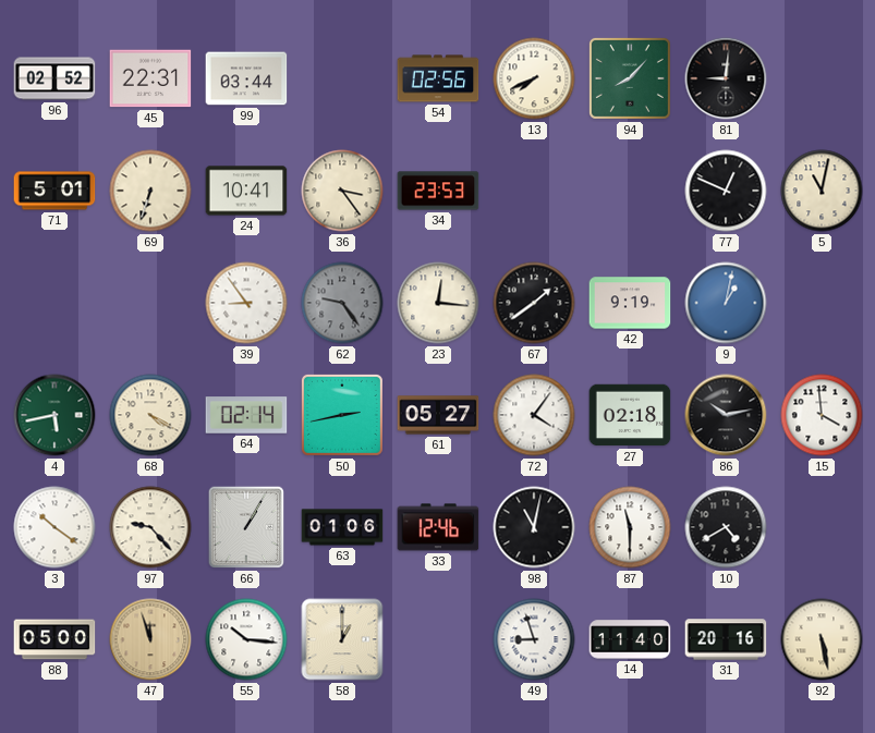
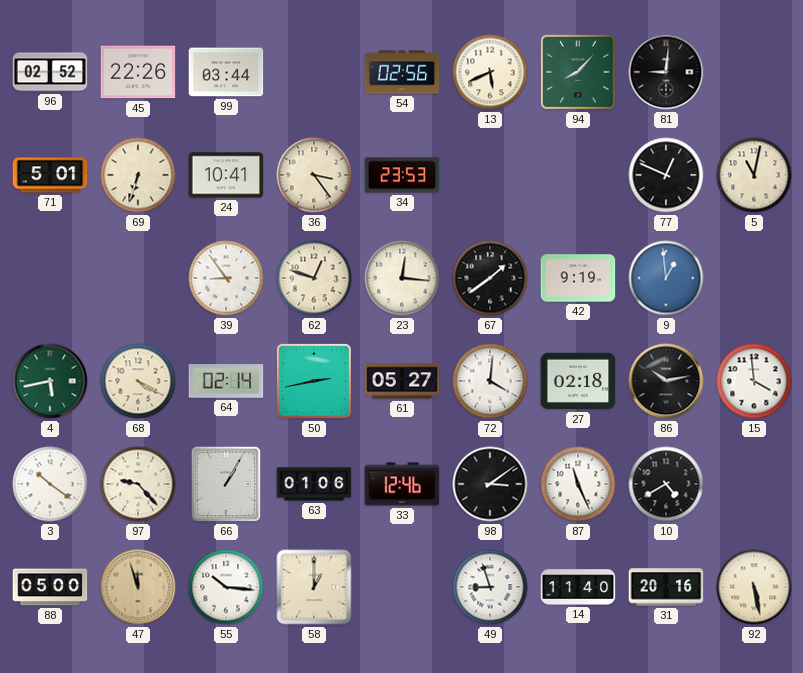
45: 22:31 -> 22:26
13: 7:41 -> 5:41
62: 9:24 -> 12:48
62 dial: grey -> cream
9: 1:02 -> 12:59
72: 4:06 -> 4:01
98: 11:02 -> 3:09
87: 11:30 -> 11:26
